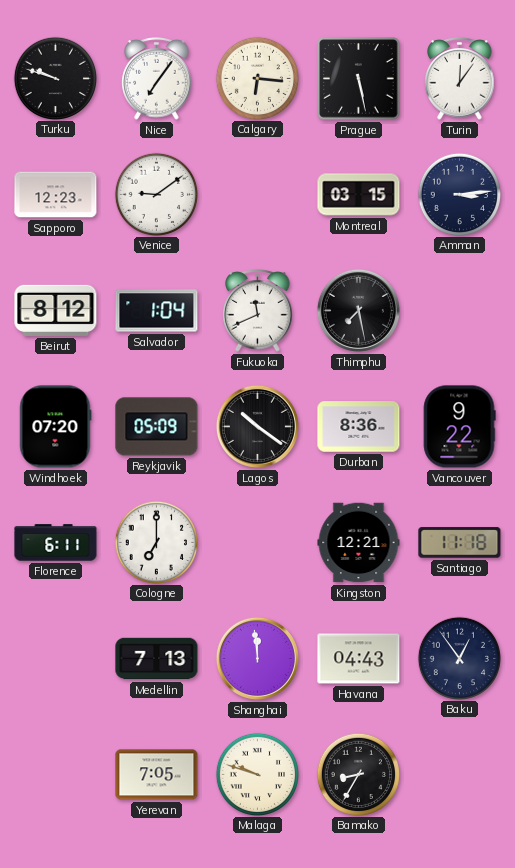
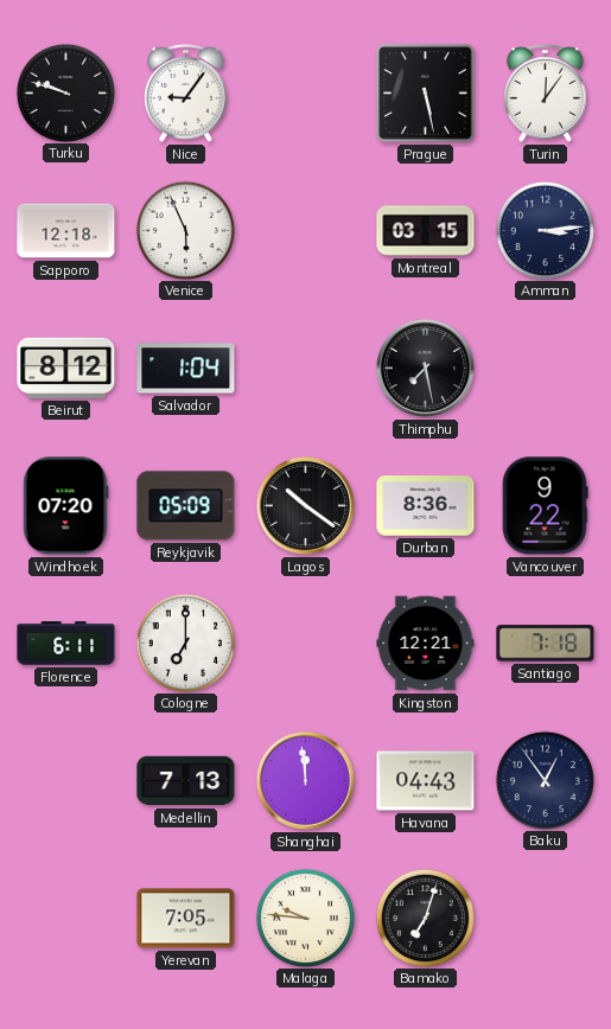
Nice: 7:06 -> 9:06
Calgary: 6:16 -> none
Sapporo: 12:23 -> 12:18
Venice: 9:09 -> 5:56
Fukuoka: 11:41 -> none
Santiago: 11:18 -> 7:18
Malaga: 9:48 -> 9:46
Bamako: 8:35 -> 7:03
